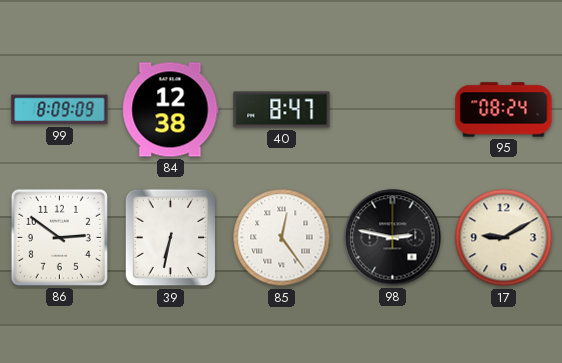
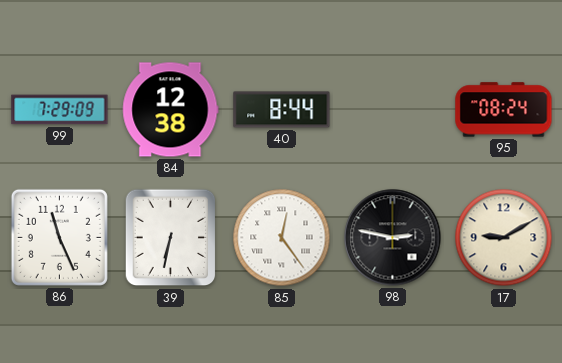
99: 8:09 -> 7:29
40: 8:47 -> 8:44
86: 2:51 -> 11:26
